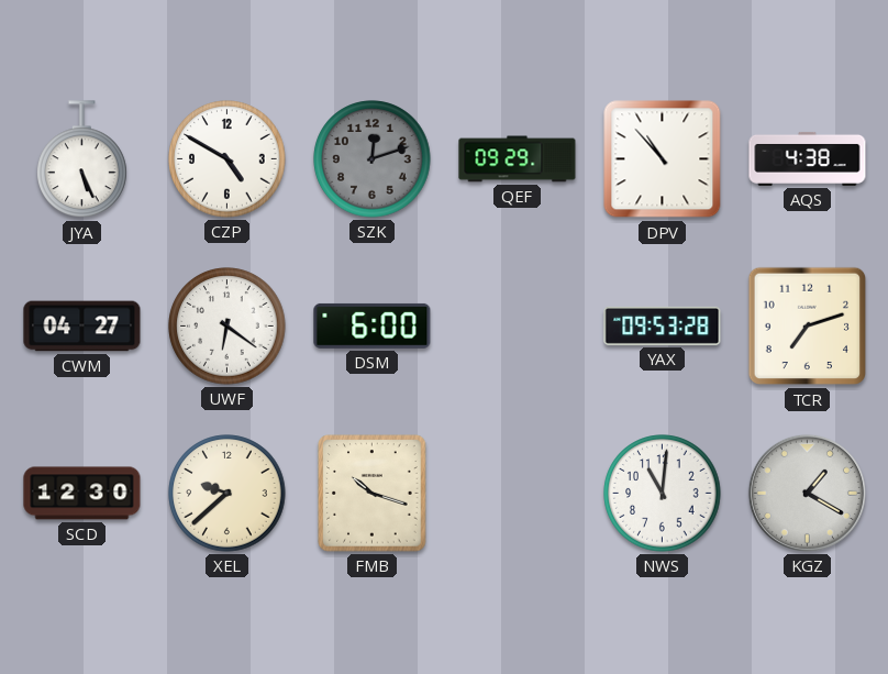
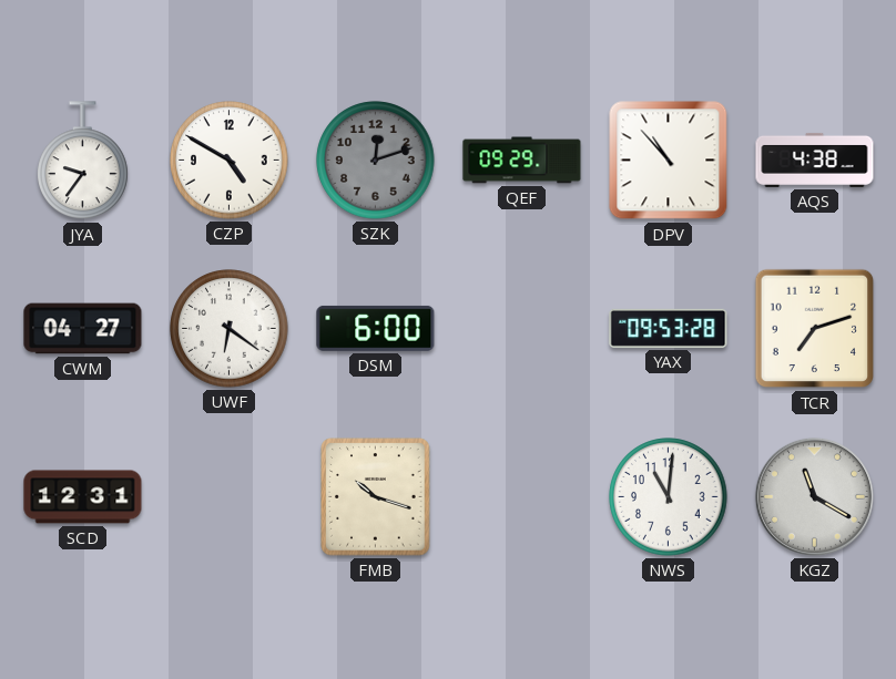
JYA: 5:26 -> 9:36
SCD: 12:30 -> 12:31
XEL: 9:38 -> none
KGZ: 1:20 -> 11:20
